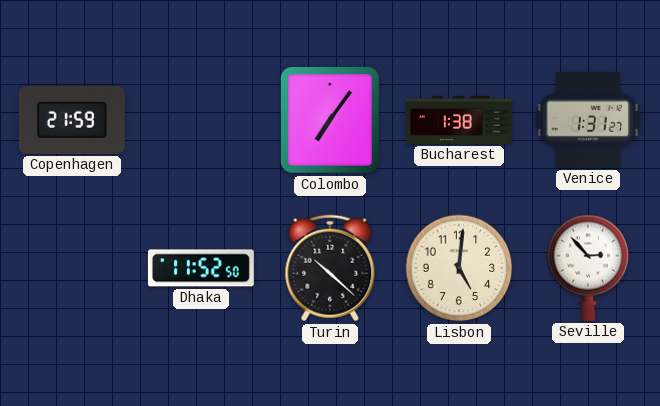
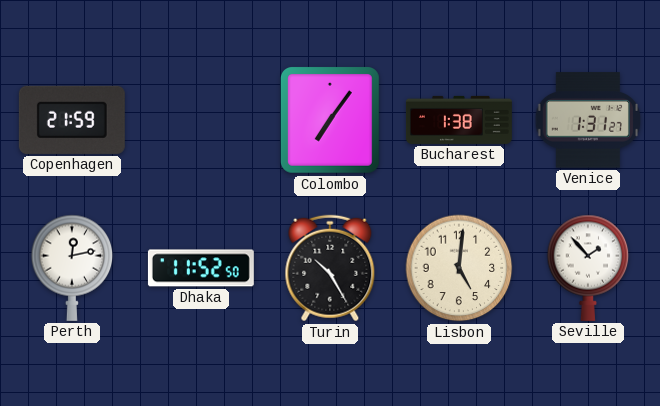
Perth: none -> 12:13
Turin: 10:22 -> 10:25
Seville: 2:53 -> 1:53
